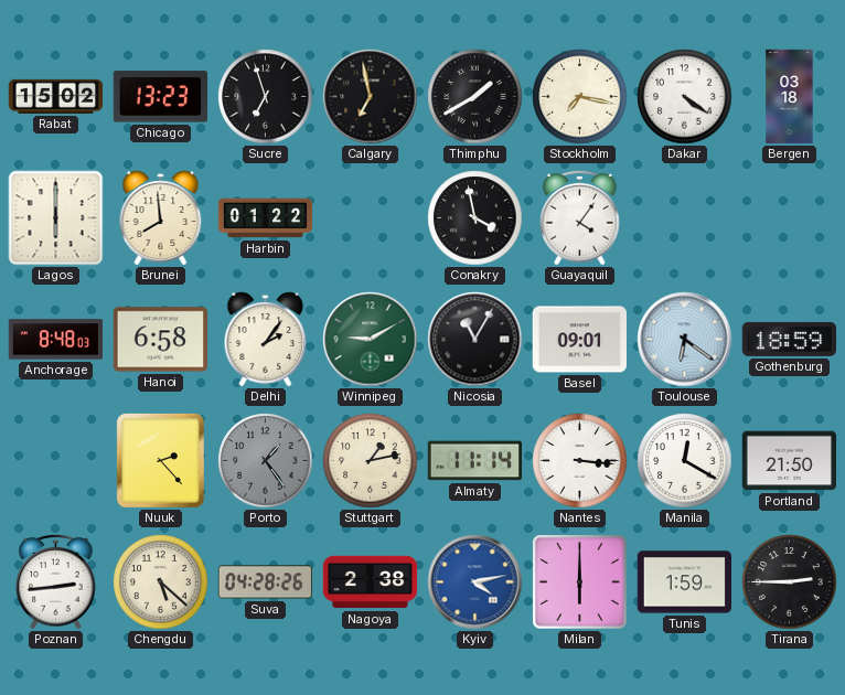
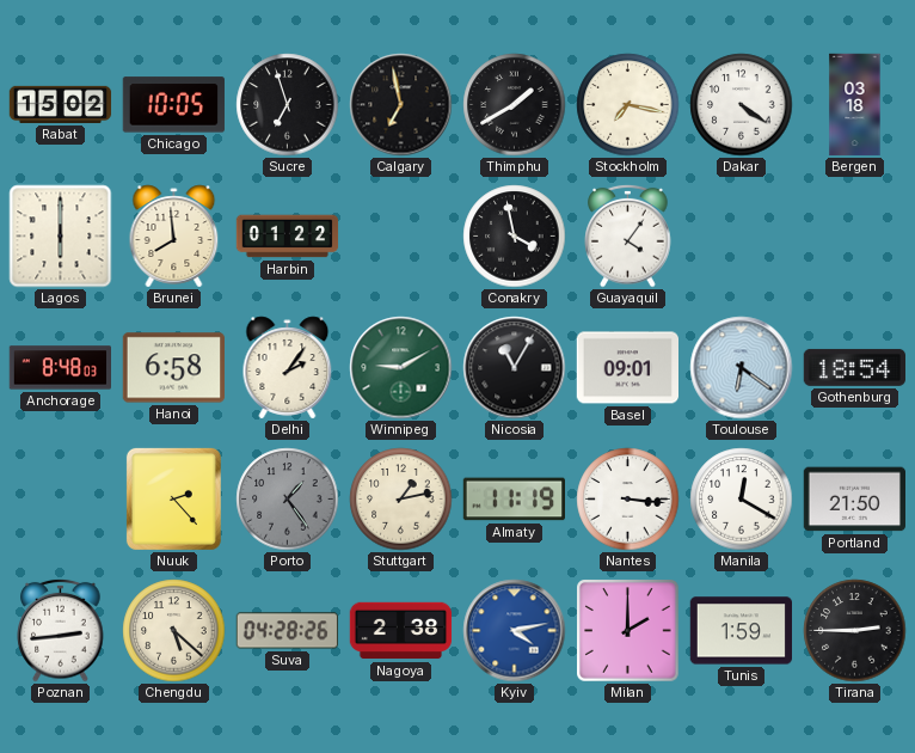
Chicago: 13:23 -> 10:05
Gothenburg: 18:59 -> 18:54
Almaty: 11:14 -> 11:19
Milan: 6:00 -> 2:00
